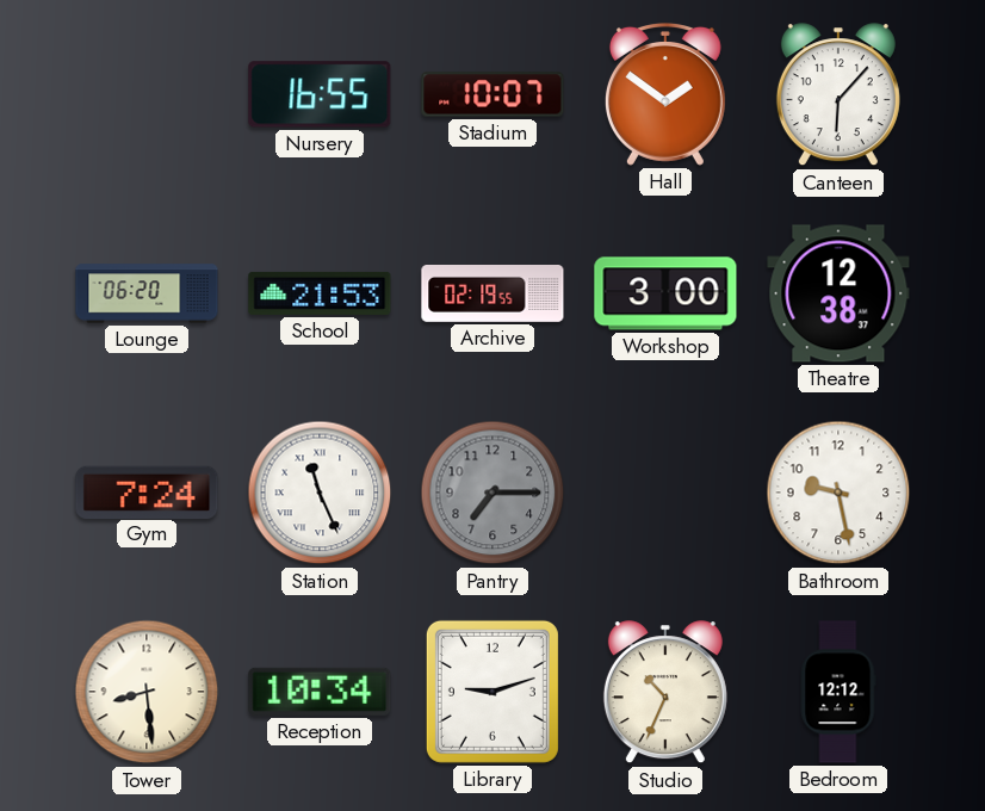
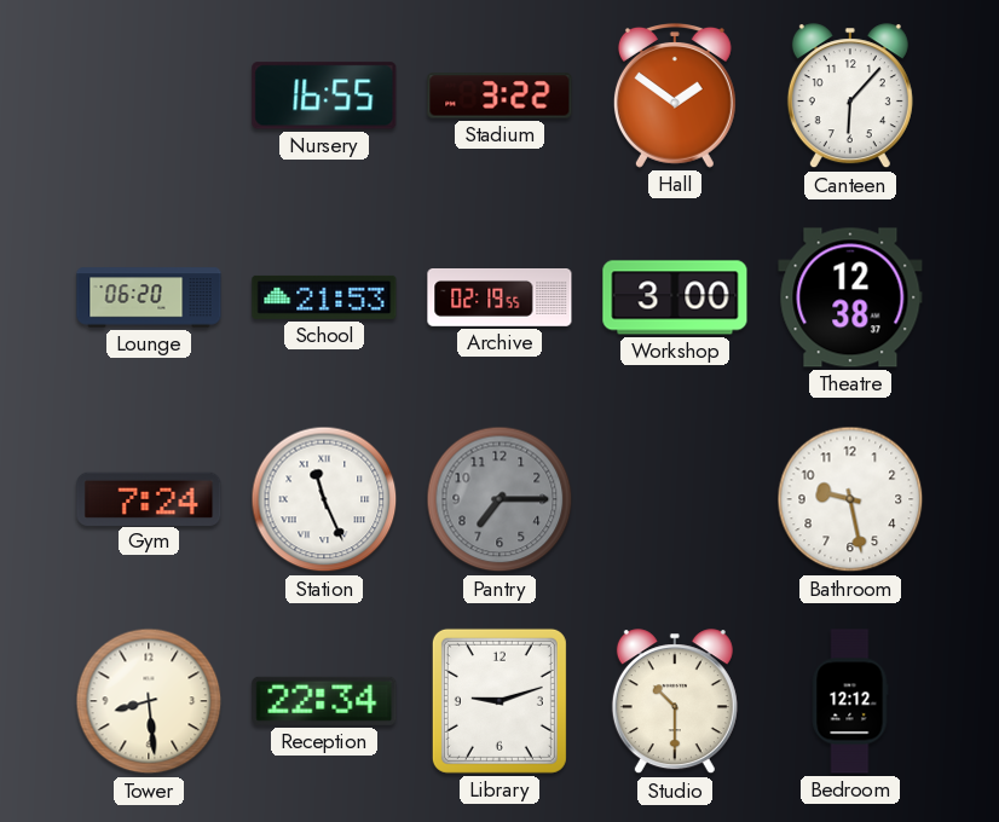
Stadium: 10:07 -> 3:22
Reception: 10:34 -> 22:34
Studio: 10:34 -> 10:30
